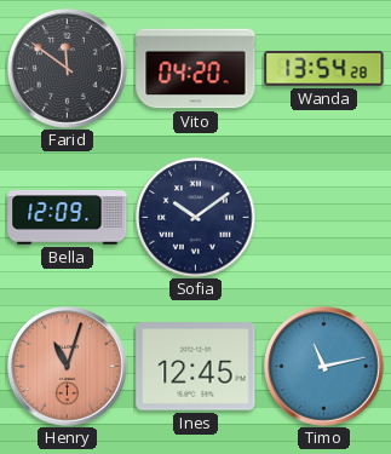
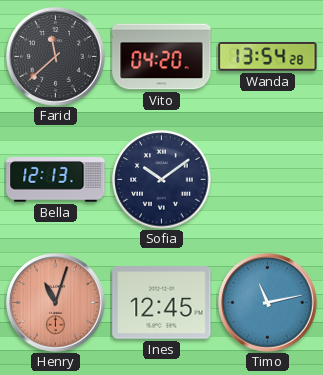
Farid: 11:51 -> 11:38
Bella: 12:09 -> 12:13
